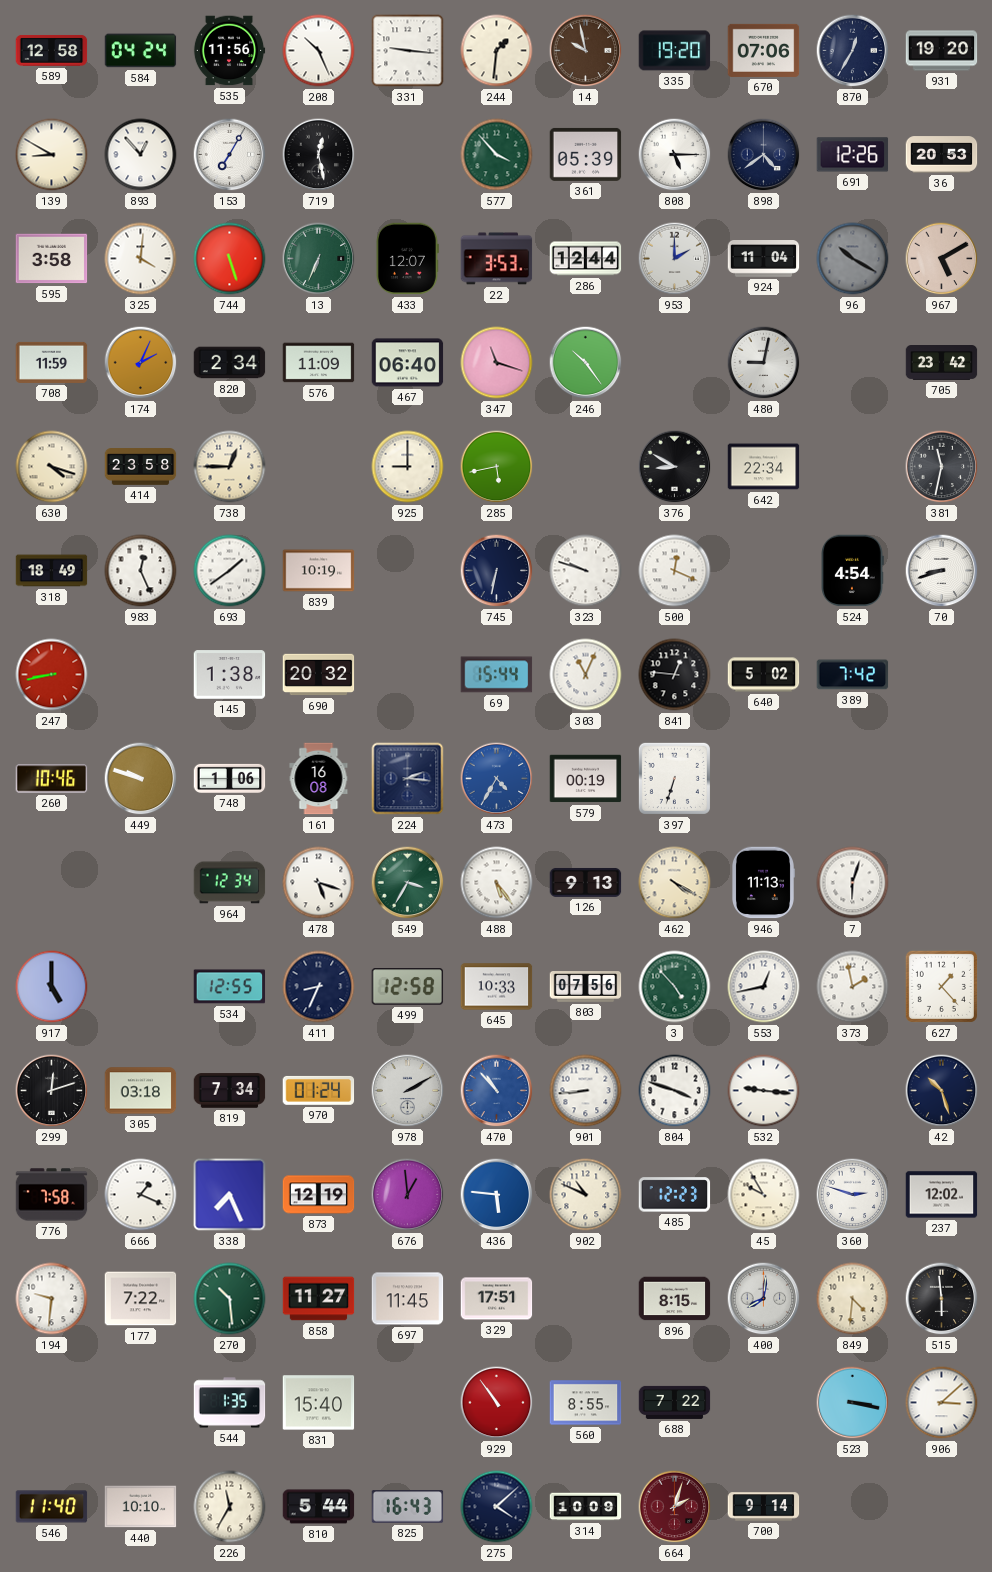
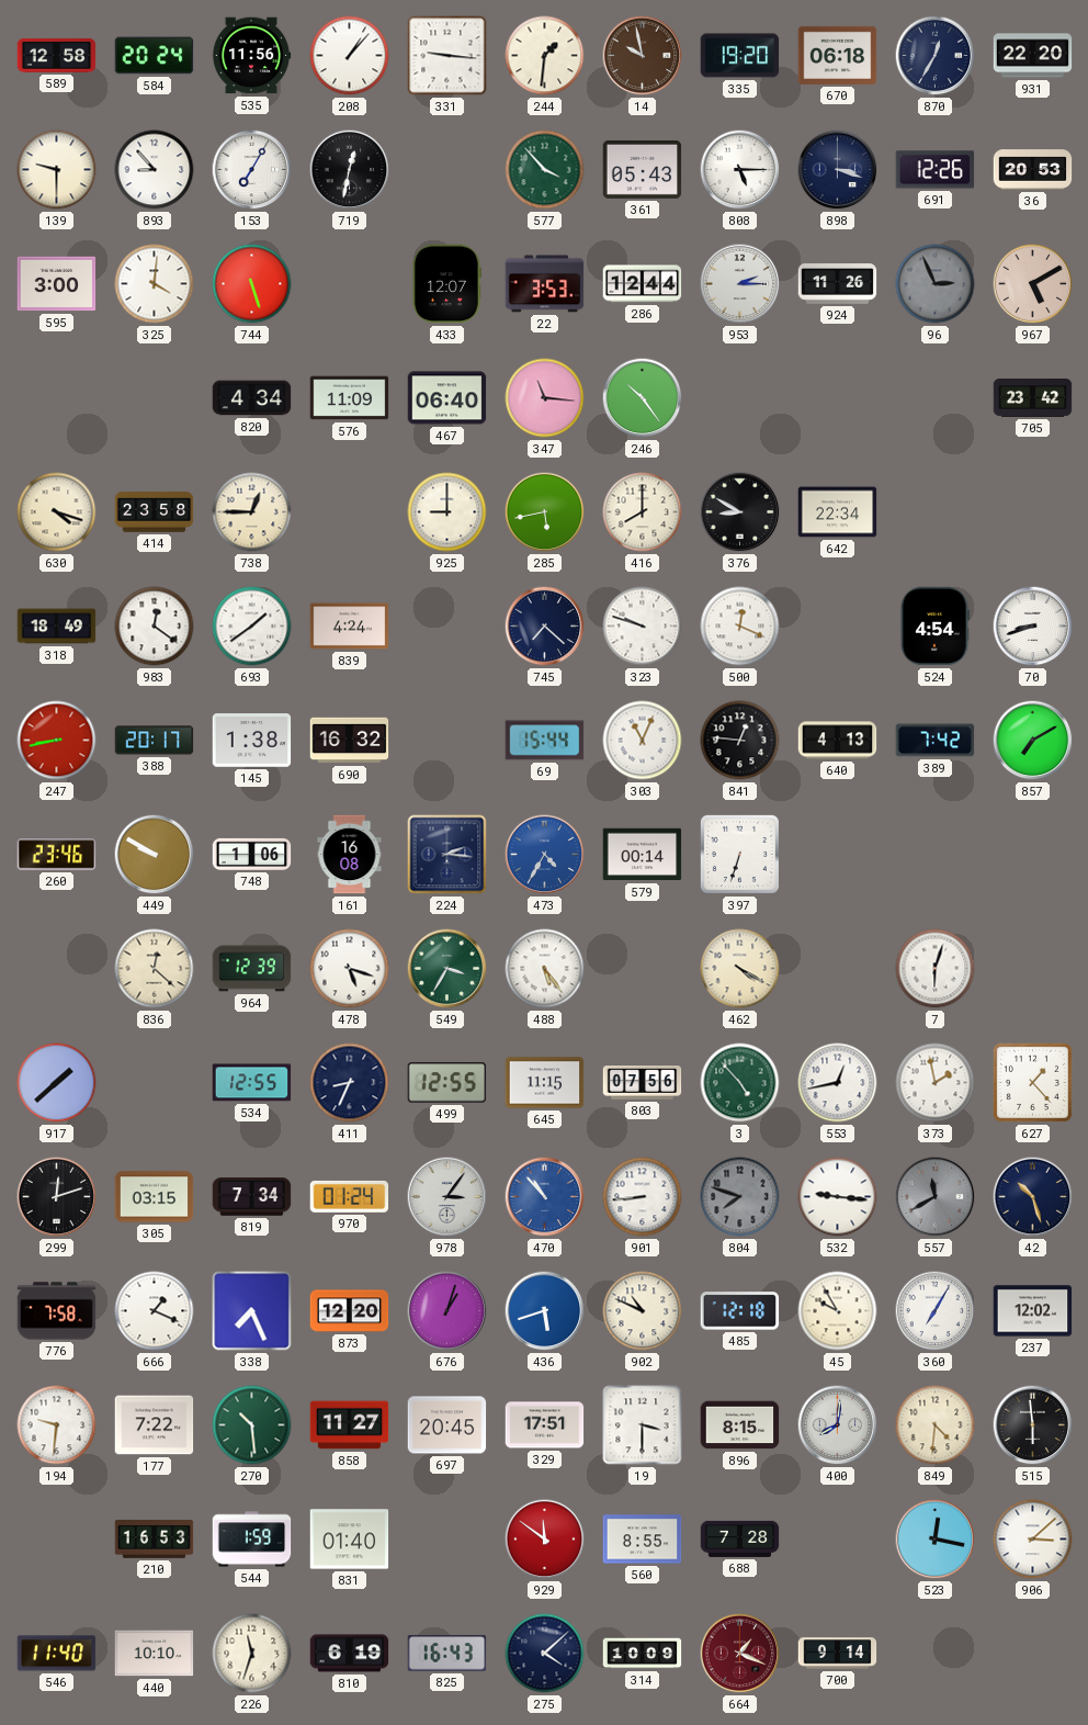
584: 04:24 -> 20:24
208: 10:26 -> 1:07
670: 07:06 -> 06:18
931: 19:20 -> 22:20
139: 8:50 -> 9:30
893: 12:53 -> 8:53
719: 12:28 -> 12:32
361: 05:39 -> 05:43
898: 4:39 -> 3:18
595: 3:58 -> 3:00
13: 6:34 -> none
953: 2:00 -> 2:15
924: 11:04 -> 11:26
96: 10:20 -> 2:56
708: 11:59 -> none
174: 2:04 -> none
820: 2:34 -> 4:34
347: 11:18 -> 11:16
480: 9:02 -> none
416: none -> 8:00
381: 11:32 -> none
983: 12:26 -> 12:21
839: 10:19 -> 4:24
745: 6:32 -> 7:22
388: none -> 20:17
690: 20:32 -> 16:32
640: 5:02 -> 4:13
857: none -> 7:10
260: 10:46 -> 23:46
449: 9:48 -> 9:50
579: 00:19 -> 00:14
836: none -> 12:22
964: 12:34 -> 12:39
126: 9:13 -> none
946: 11:13 -> none
917: 5:00 -> 1:38
499: 12:58 -> 12:55
645: 10:33 -> 11:15
305: 03:18 -> 03:15
978: 2:10 -> 3:06
804: 3:48 -> 7:48
804 dial: white -> grey
557: none -> 11:40
873: 12:19 -> 12:20
676: 12:59 -> 1:03
436: 5:46 -> 5:42
485: 12:23 -> 12:18
360: 2:48 -> 7:05
697: 11:45 -> 20:45
19: none -> 3:30
210: none -> 16:53
544: 1:35 -> 1:59
831: 15:40 -> 01:40
929: 10:54 -> 11:51
688: 7:22 -> 7:28
523: 3:17 -> 12:17
226: 11:35 -> 11:33
810: 5:44 -> 6:19
664: 2:03 -> 1:19
